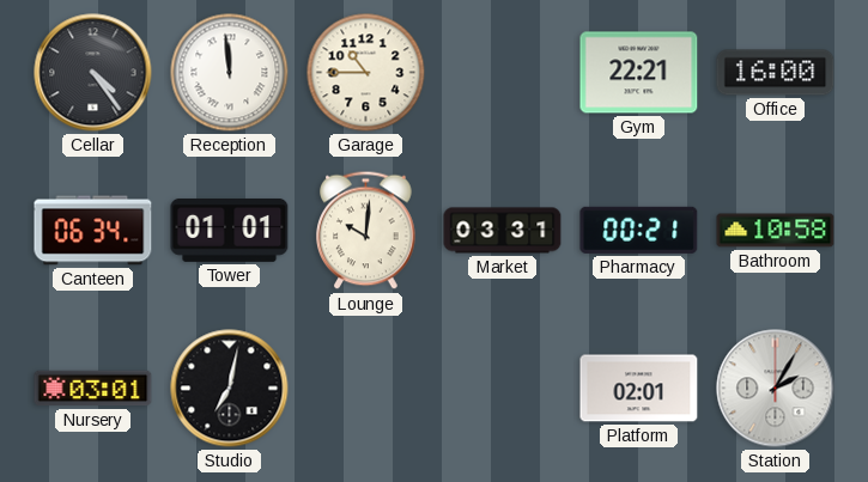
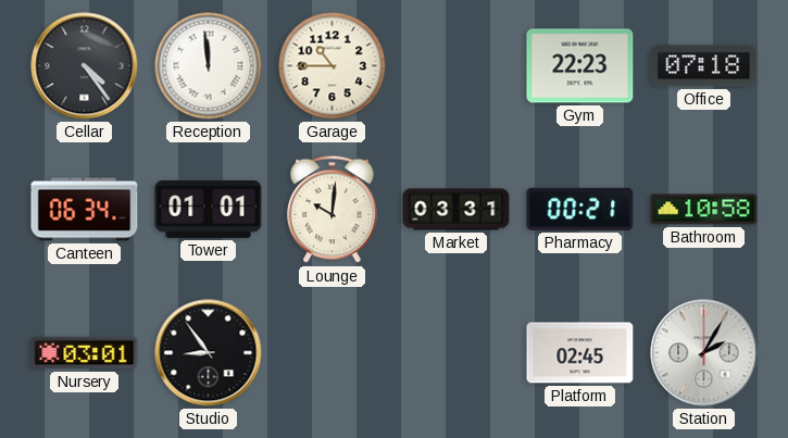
Gym: 22:21 -> 22:23
Office: 16:00 -> 07:18
Studio: 7:02 -> 8:54
Platform: 02:01 -> 02:45
